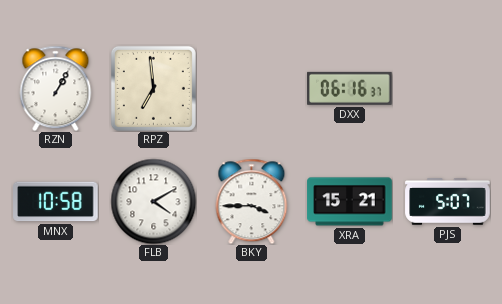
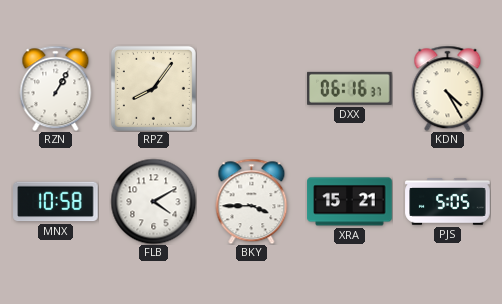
RPZ: 6:59 -> 8:06
KDN: none -> 4:25
PJS: 5:07 -> 5:05
